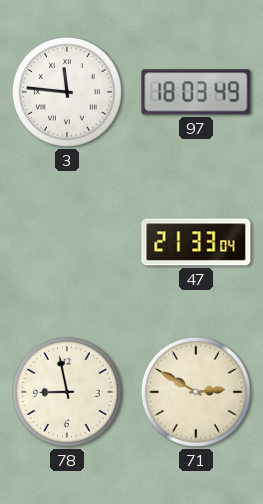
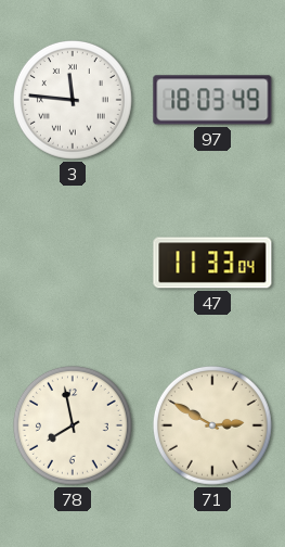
47: 21:33 -> 11:33
78: 8:58 -> 7:58
